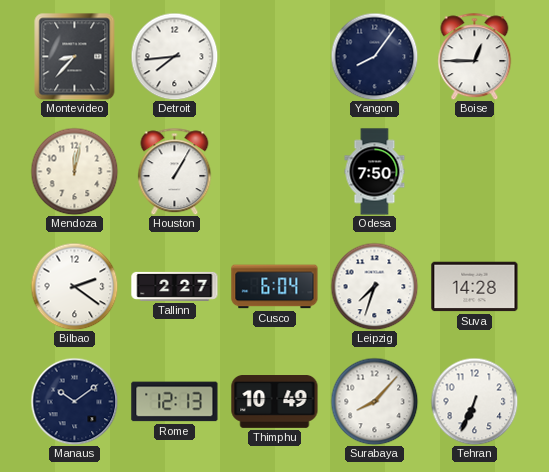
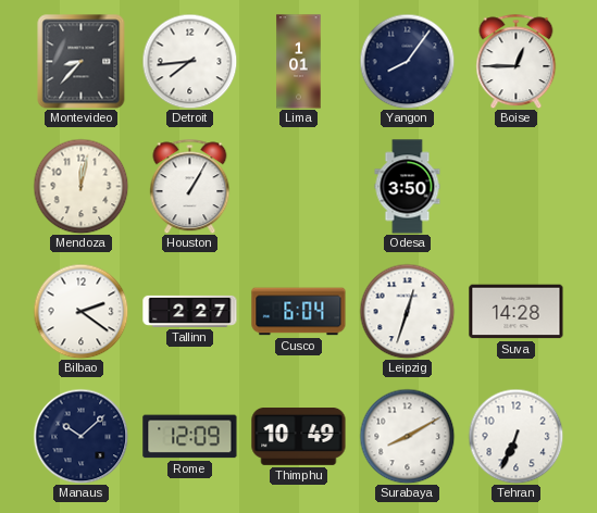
Lima: none -> 1:01
Odesa: 7:50 -> 3:50
Leipzig: 7:33 -> 12:33
Manaus: 10:09 -> 10:08
Rome: 12:13 -> 12:09
Surabaya: 8:07 -> 8:10
